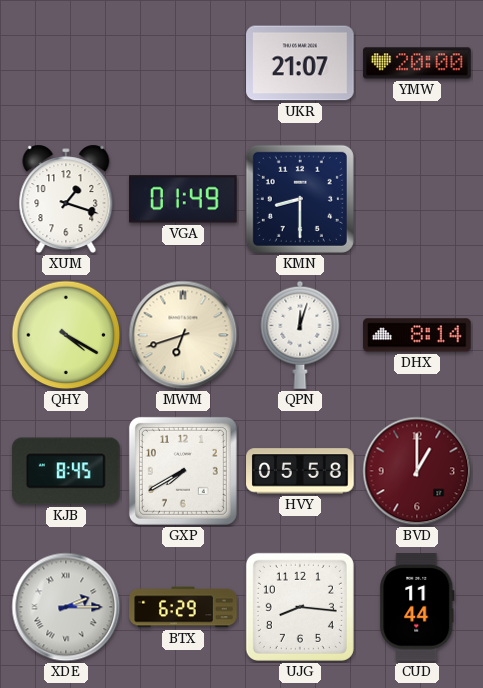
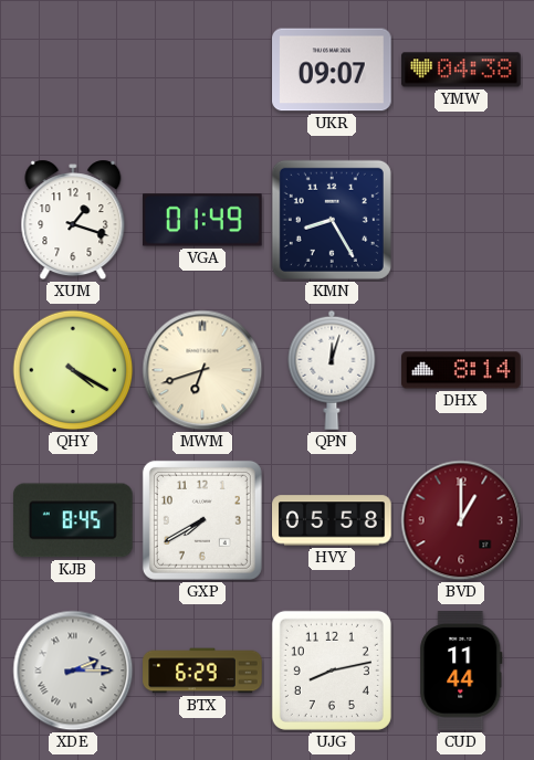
UKR: 21:07 -> 09:07
YMW: 20:00 -> 04:38
KMN: 8:30 -> 8:25
UJG: 8:16 -> 8:13
